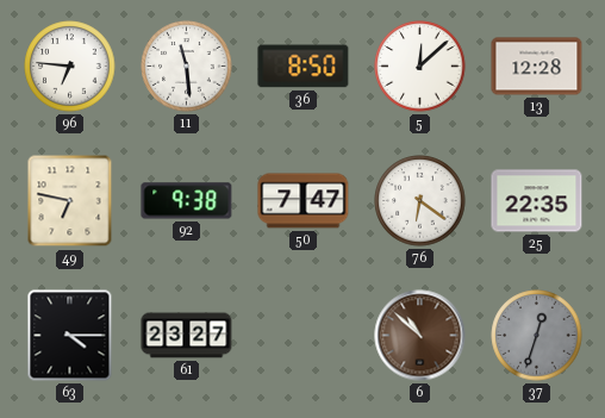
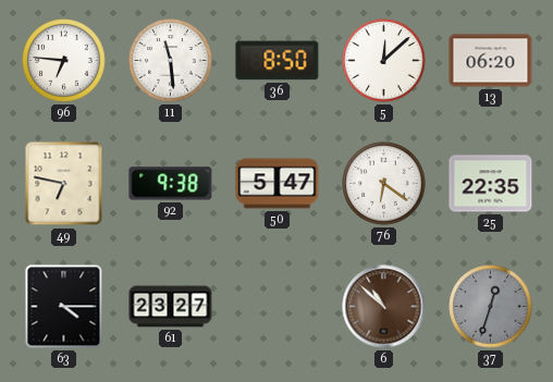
13: 12:28 -> 06:20
50: 7:47 -> 5:47
